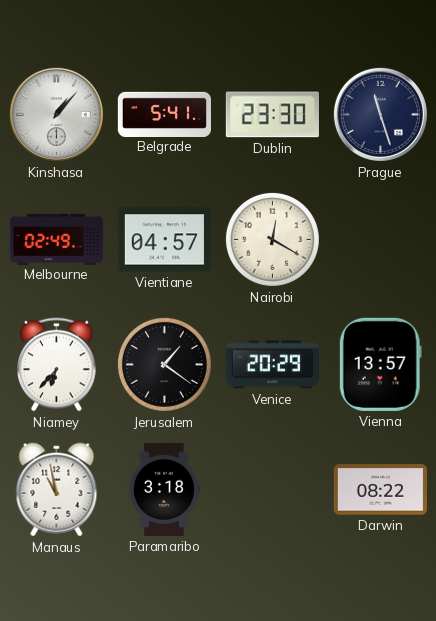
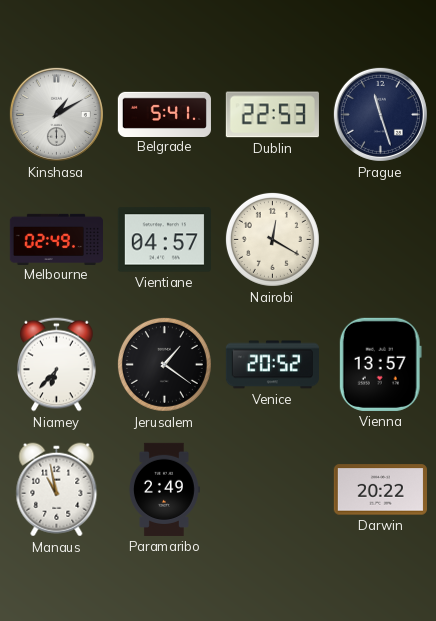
Kinshasa: 1:07 -> 1:10
Dublin: 23:30 -> 22:53
Venice: 20:29 -> 20:52
Paramaribo: 3:18 -> 2:49
Darwin: 08:22 -> 20:22
